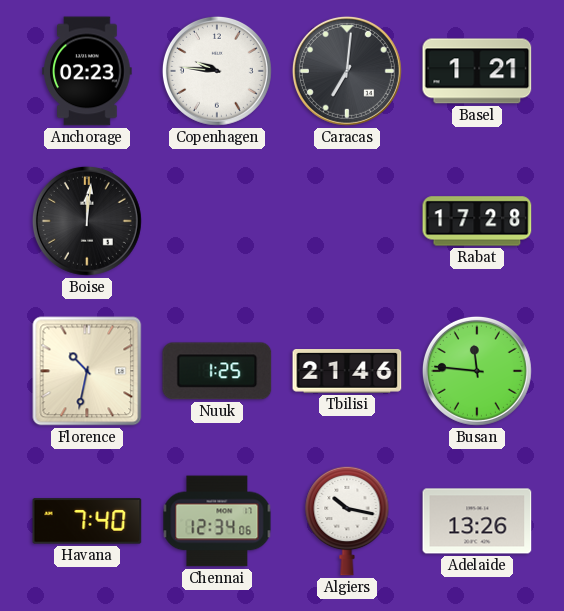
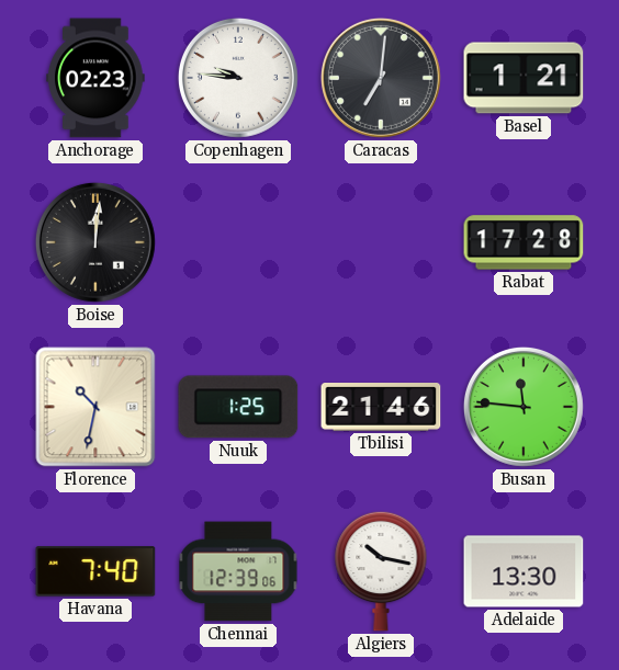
Chennai: 12:34 -> 12:39
Adelaide: 13:26 -> 13:30
